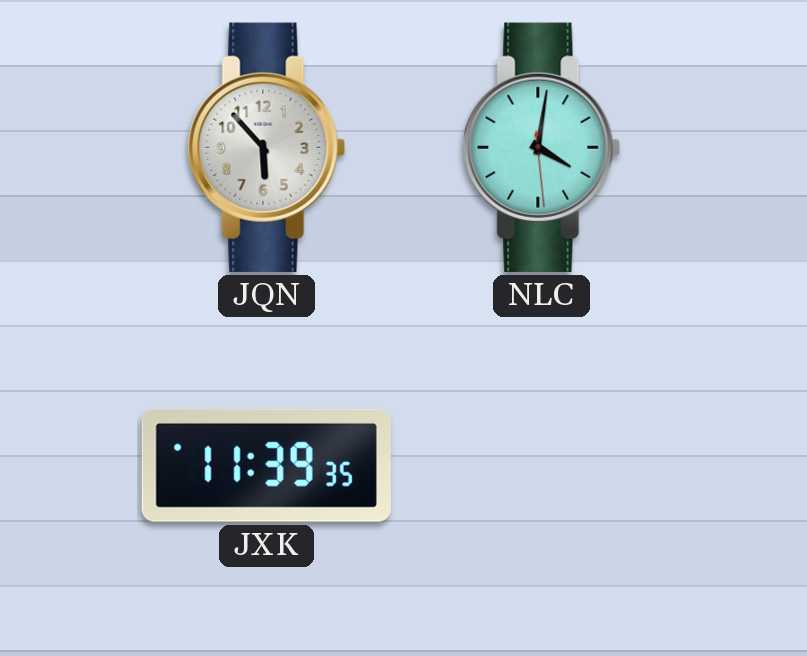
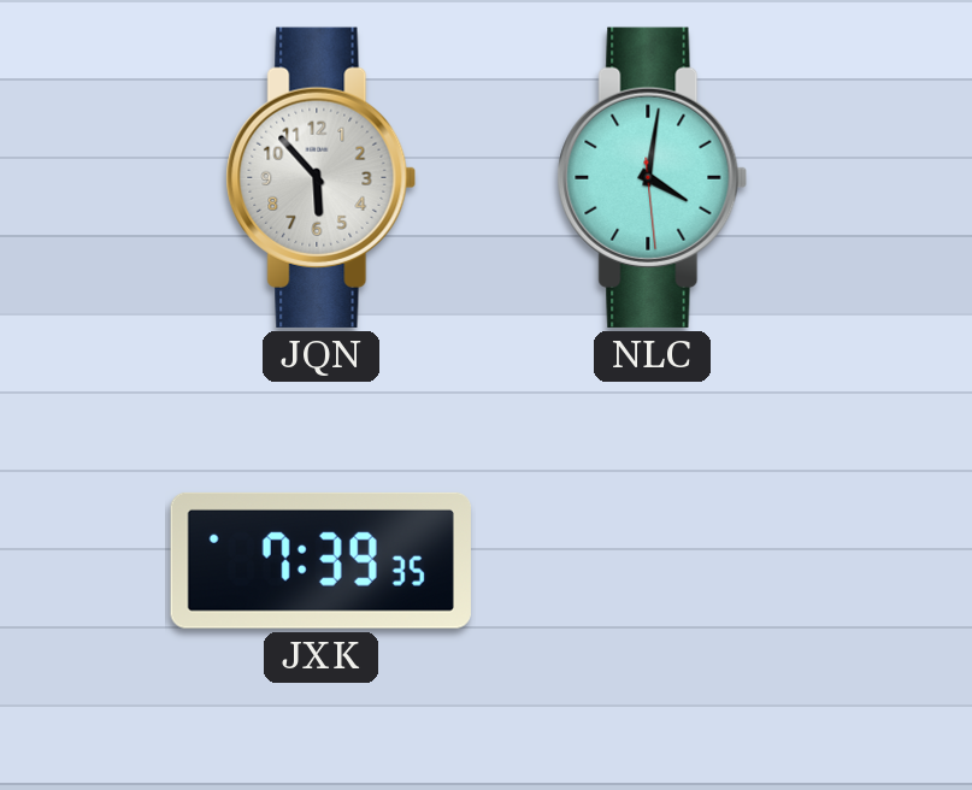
JXK: 11:39 -> 7:39
